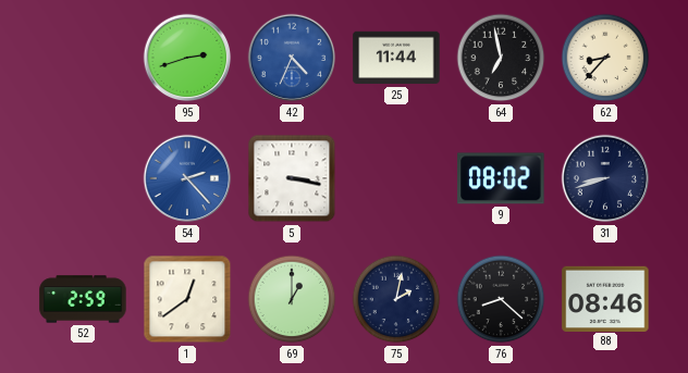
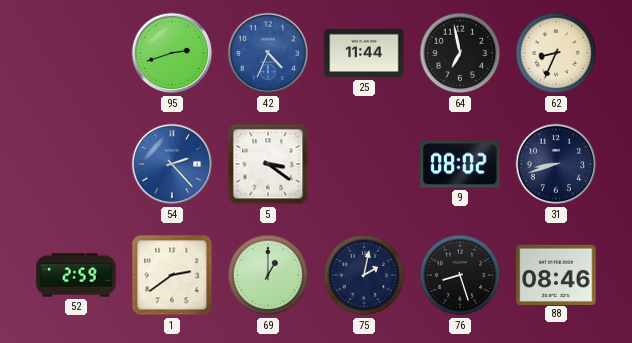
62: 8:37 -> 8:34
5: 3:17 -> 3:21
1: 12:39 -> 2:39
76: 8:22 -> 8:27
